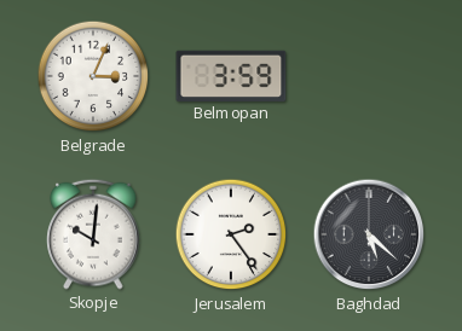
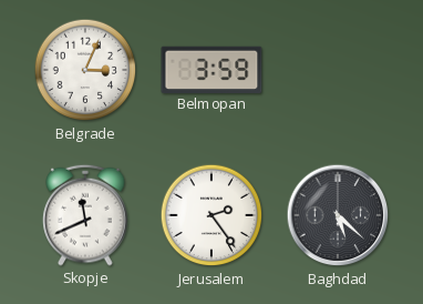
Skopje: 10:01 -> 11:41
